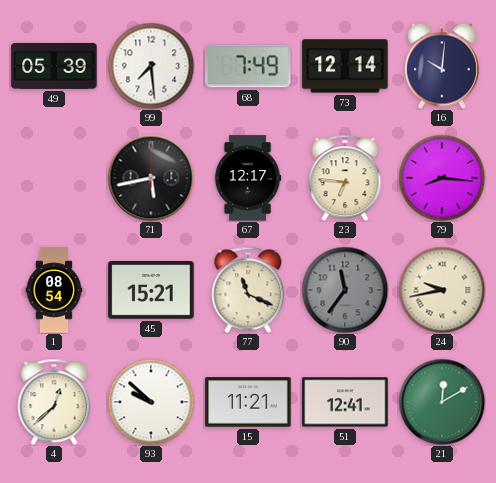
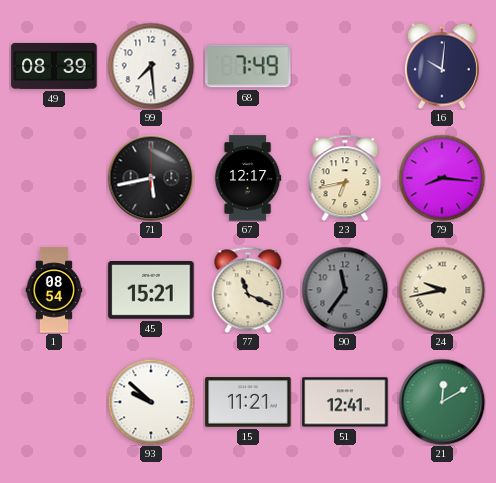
49: 05:39 -> 08:39
73: 12:14 -> none
23: 6:46 -> 6:43
4: 12:38 -> none
